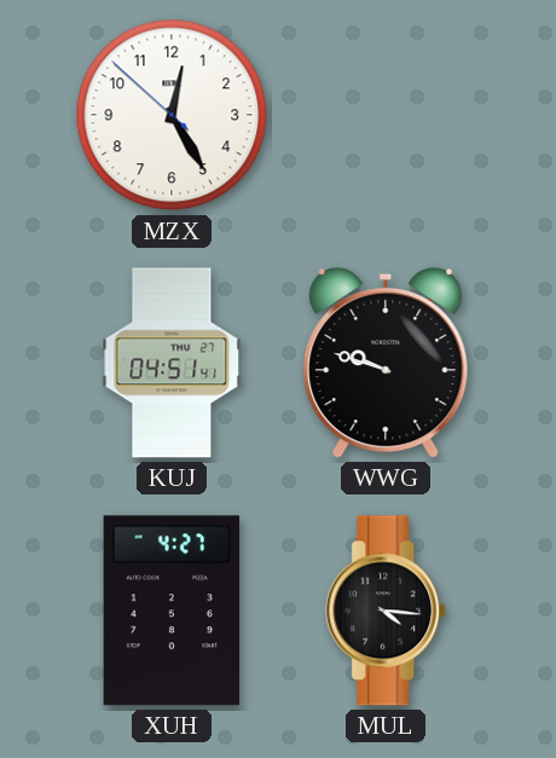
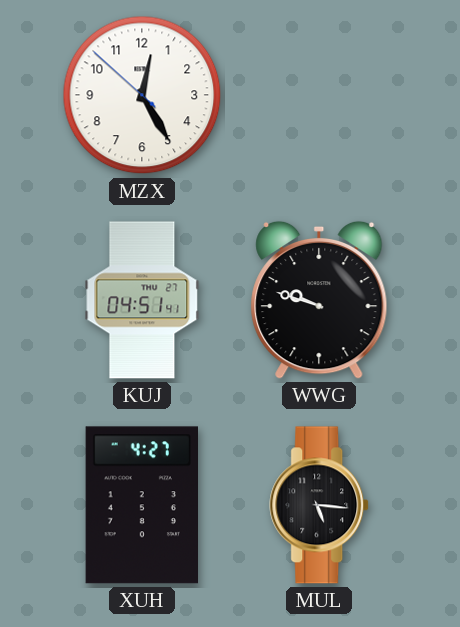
MUL: 4:16 -> 5:16
